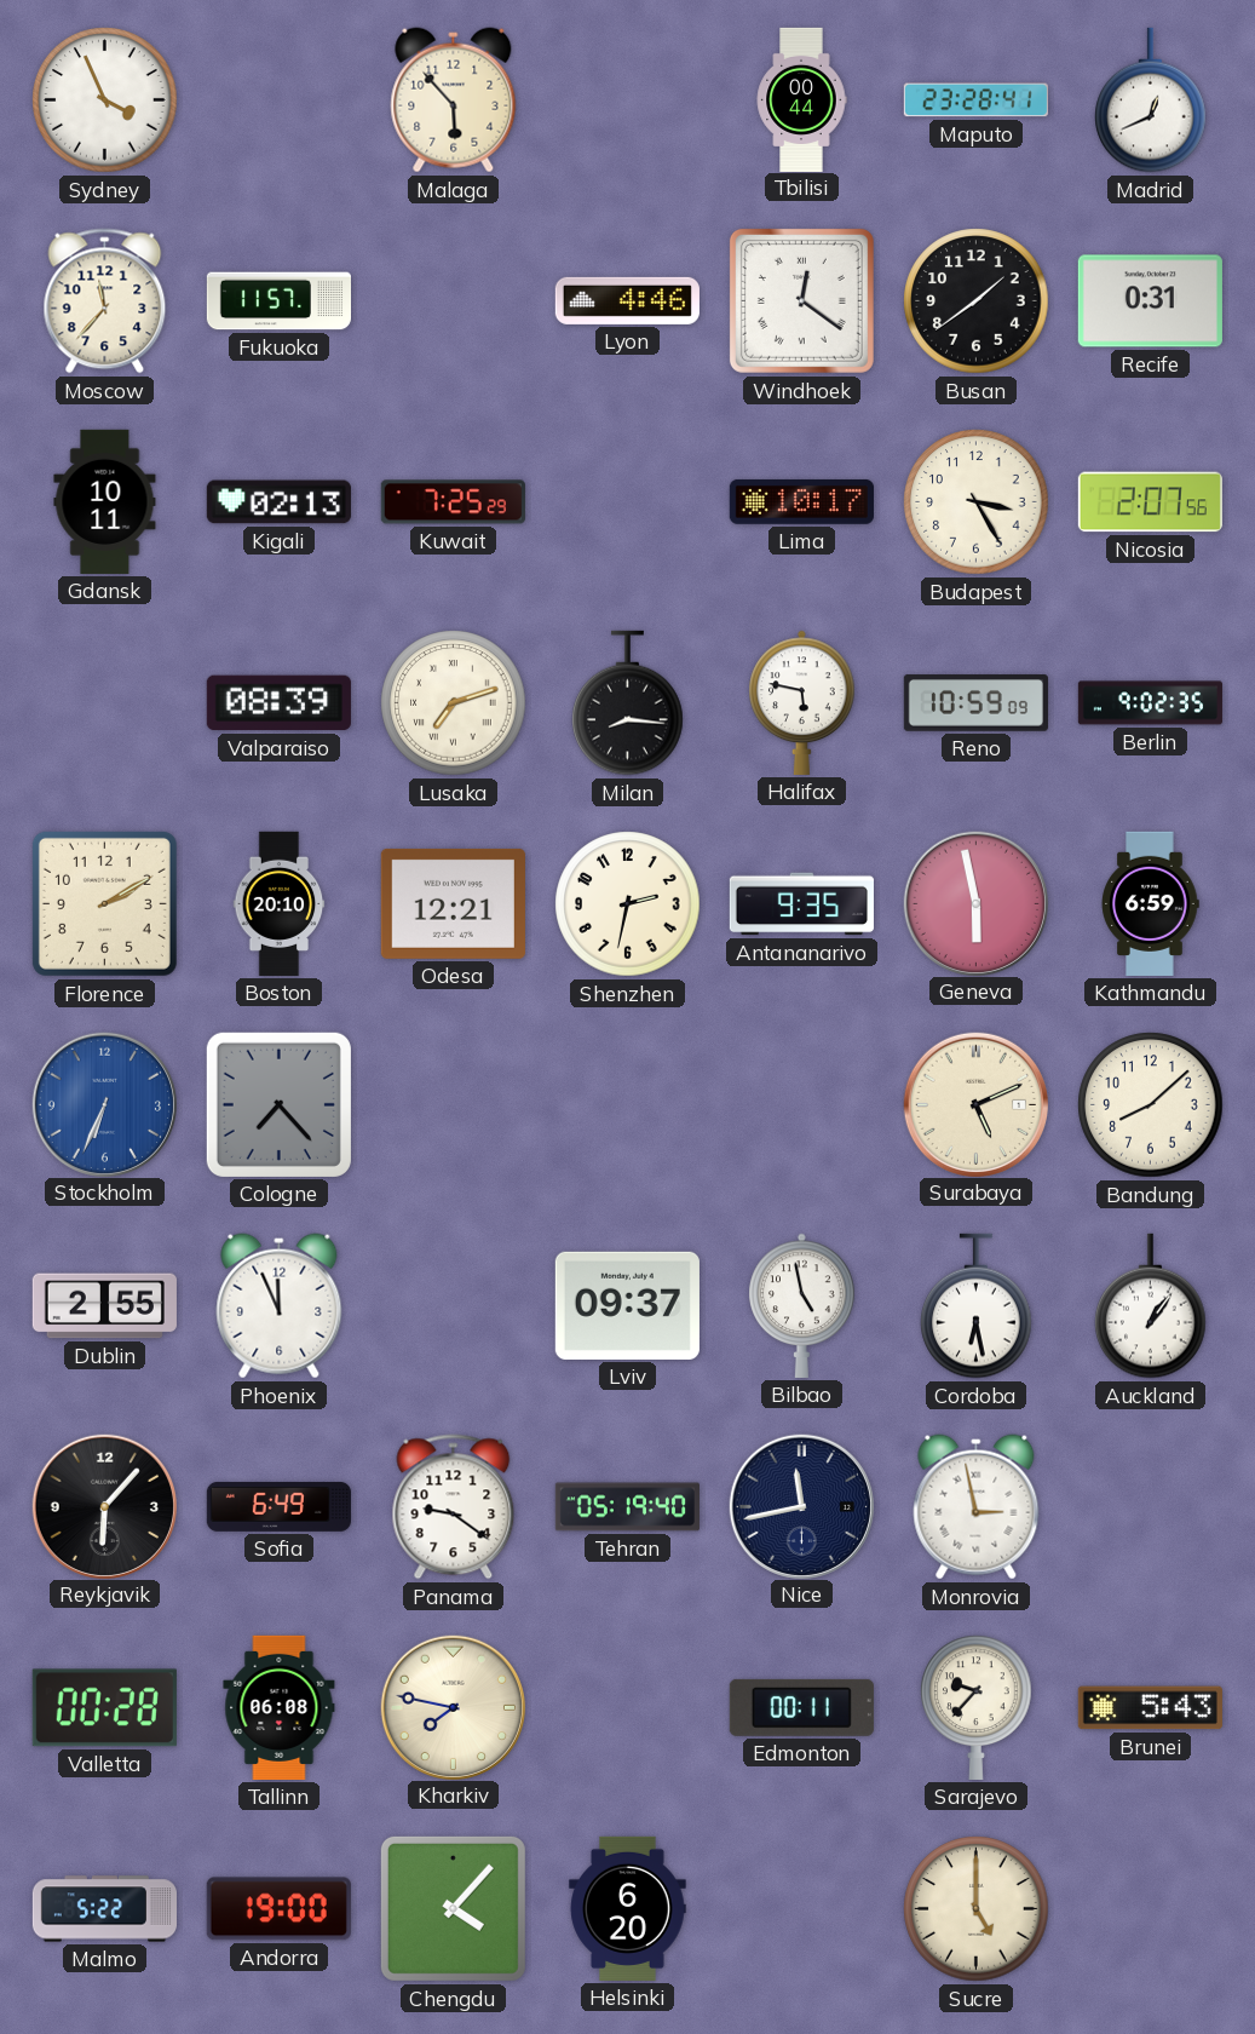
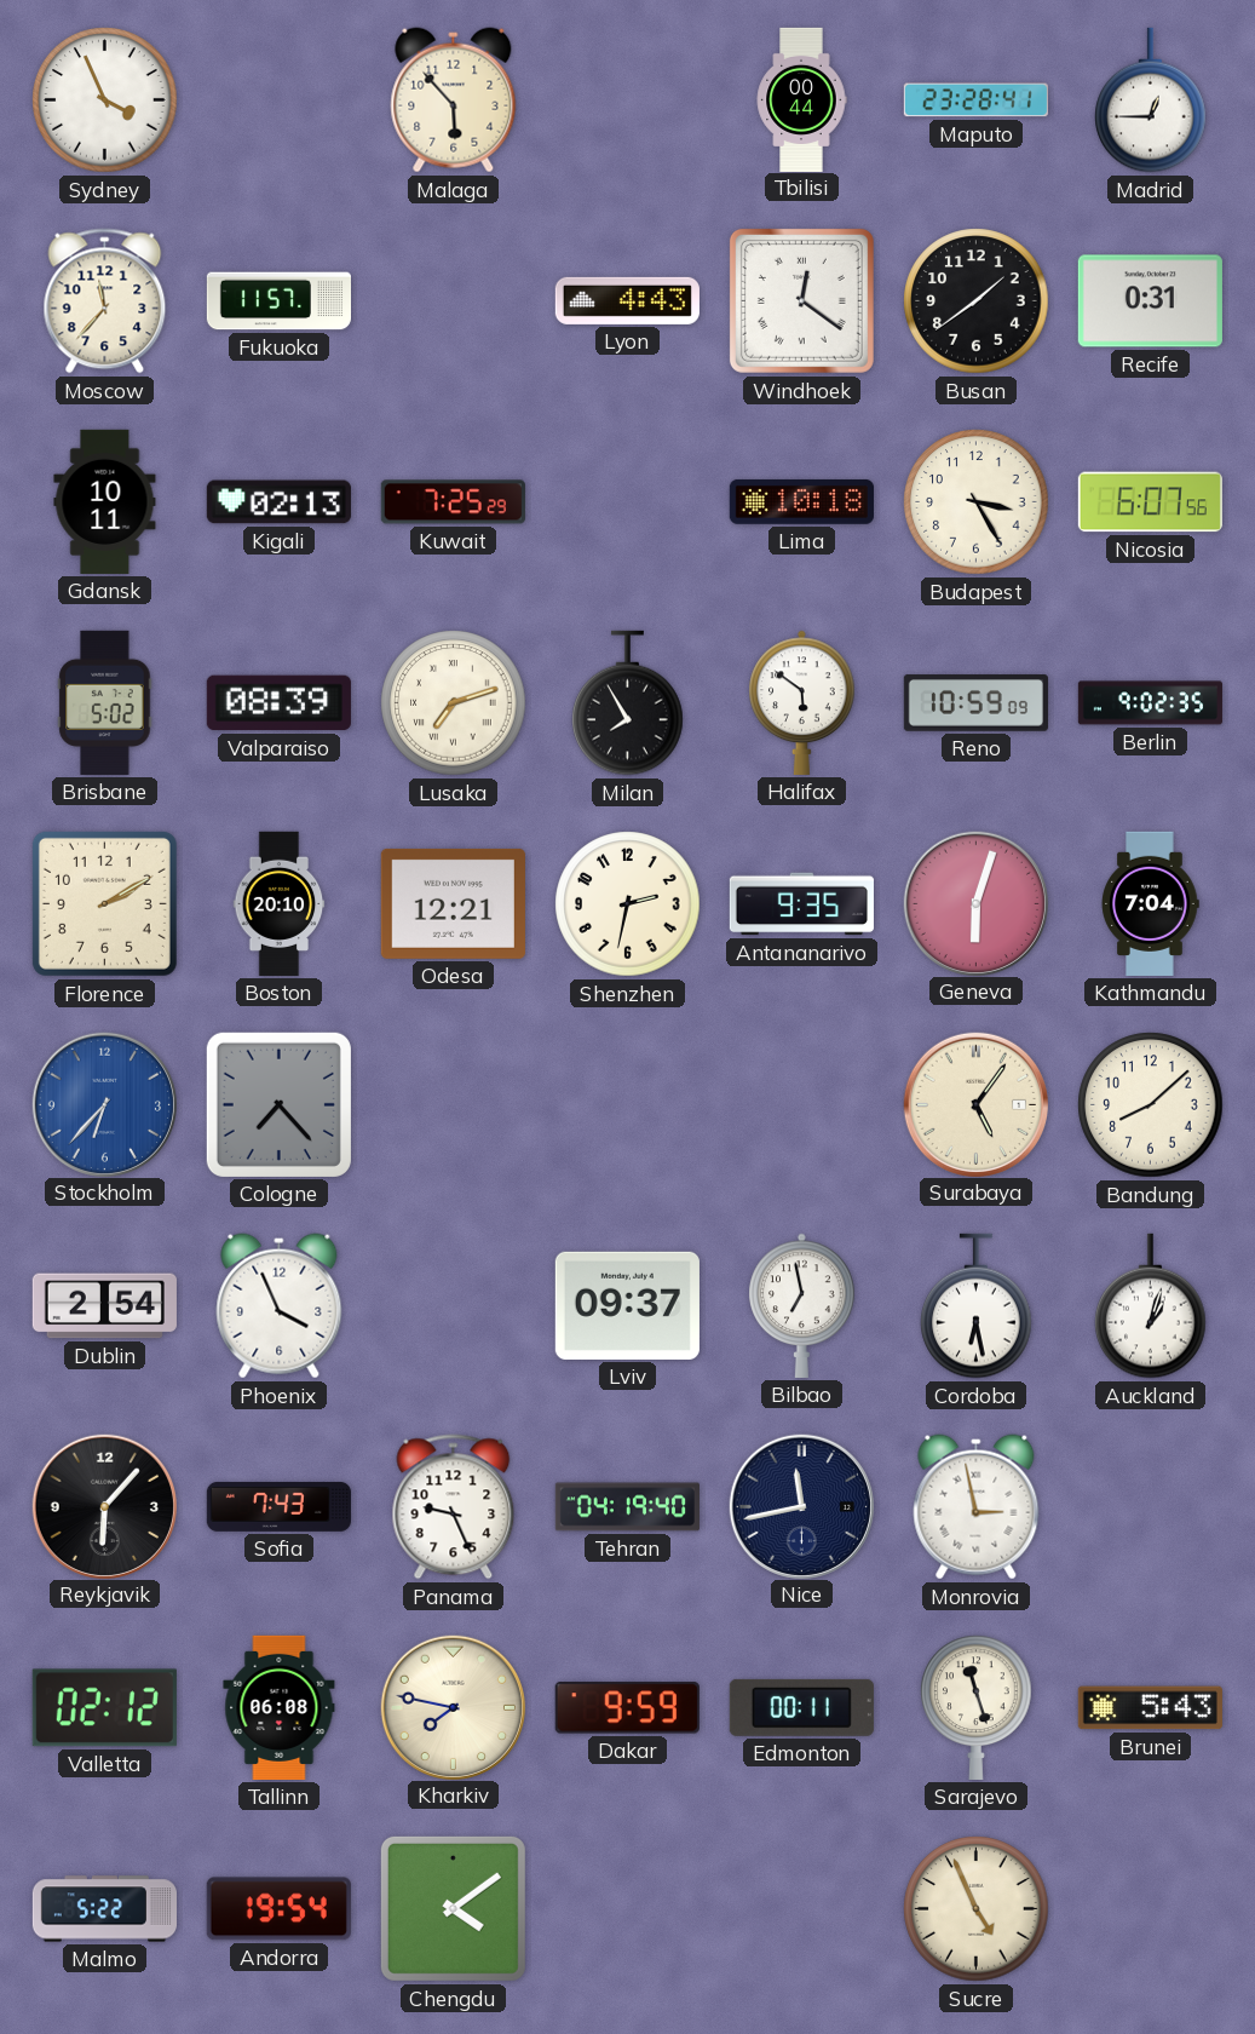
Madrid: 12:41 -> 12:45
Lyon: 4:46 -> 4:43
Lima: 10:17 -> 10:18
Nicosia: 2:07 -> 6:07
Brisbane: none -> 5:02
Milan: 8:16 -> 7:55
Halifax: 5:47 -> 5:51
Geneva: 5:58 -> 6:03
Kathmandu: 6:59 -> 7:04
Stockholm: 6:34 -> 6:37
Surabaya: 5:11 -> 5:06
Dublin: 2:55 -> 2:54
Phoenix: 11:56 -> 3:56
Bilbao: 4:58 -> 6:58
Auckland: 1:06 -> 1:03
Sofia: 6:49 -> 7:43
Panama: 9:21 -> 9:26
Tehran: 05:19 -> 04:19
Valletta: 00:28 -> 02:12
Dakar: none -> 9:59
Sarajevo: 9:37 -> 11:27
Andorra: 19:00 -> 19:54
Chengdu: 4:07 -> 4:09
Helsinki: 6:20 -> none
Sucre: 5:00 -> 4:56
